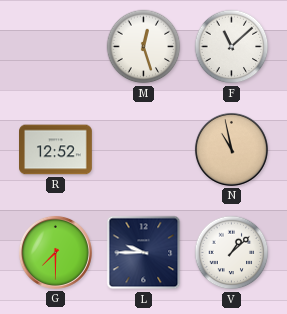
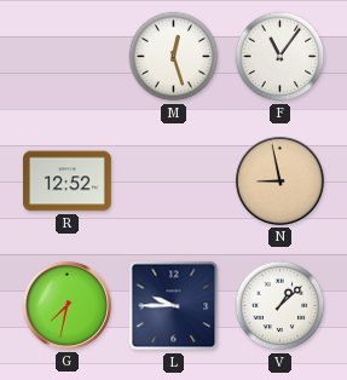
F: 11:08 -> 11:06
N: 10:58 -> 8:58
G: 7:30 -> 7:32
